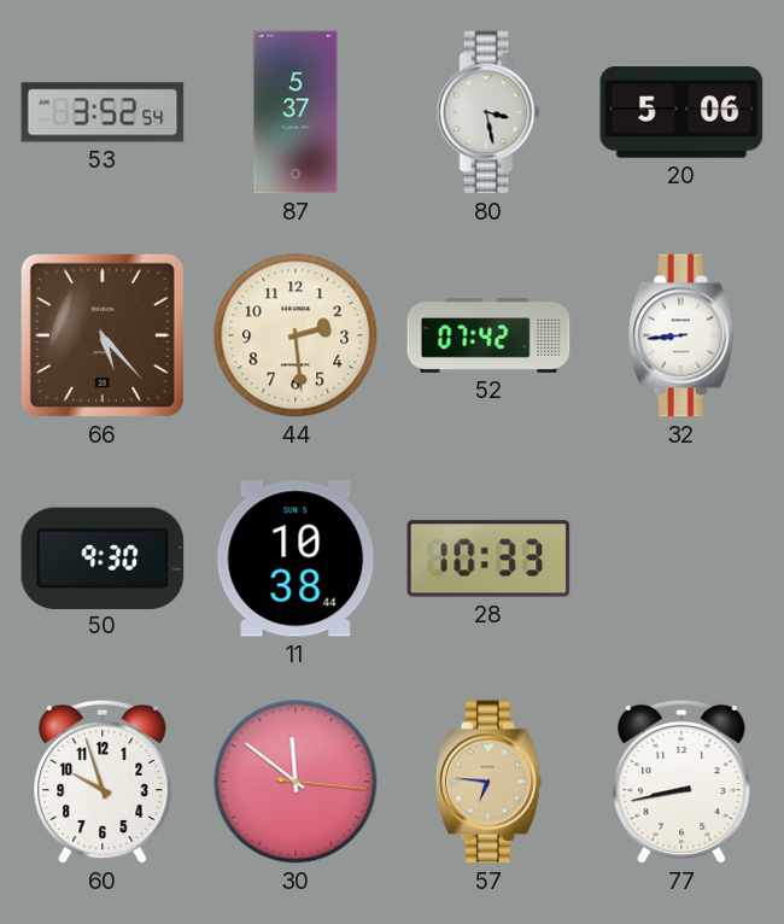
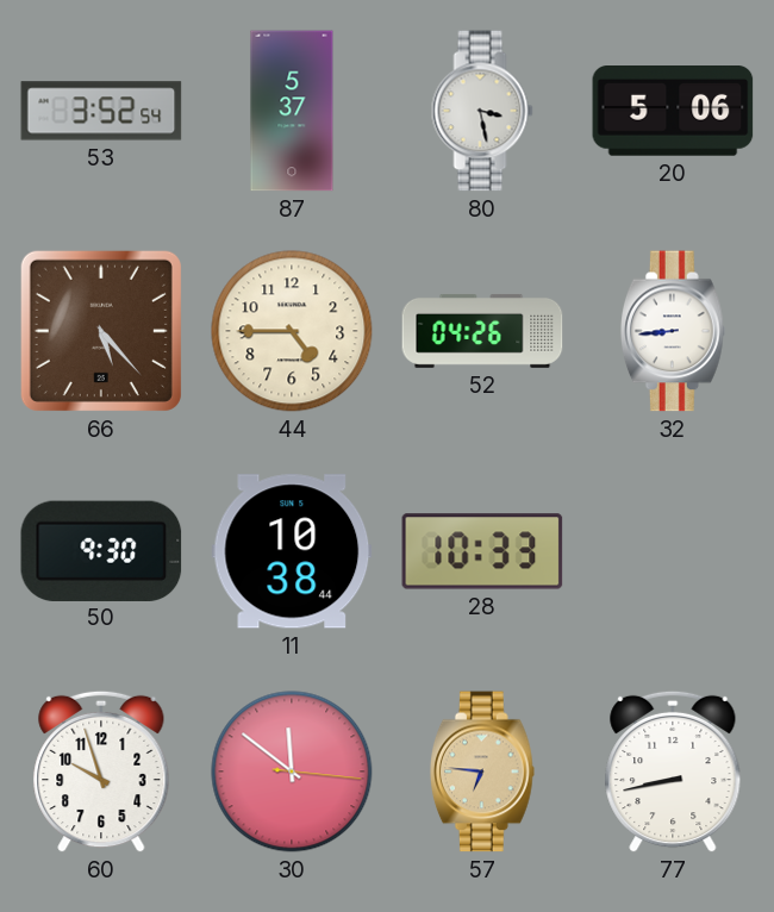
44: 2:29 -> 4:45
52: 07:42 -> 04:26
